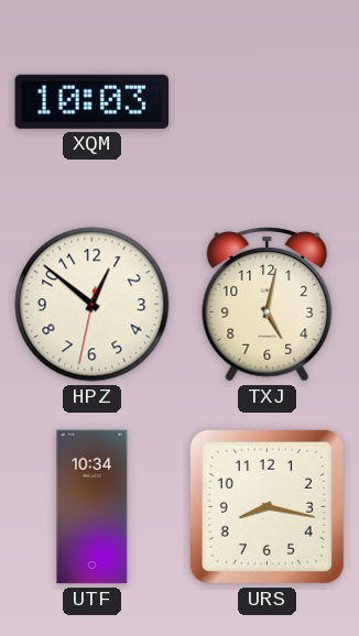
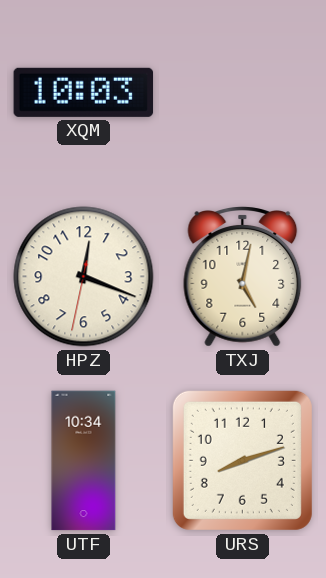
HPZ: 12:51 -> 12:18
URS: 8:17 -> 8:12
